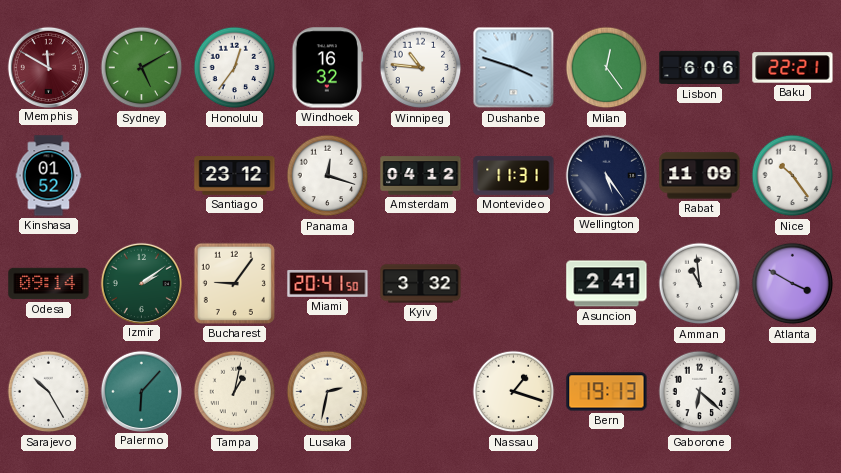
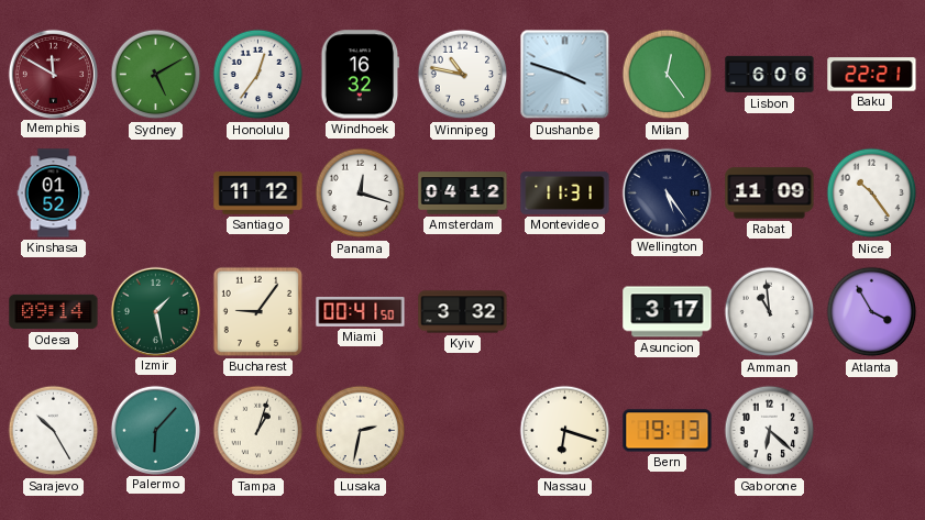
Winnipeg: 10:46 -> 10:47
Santiago: 23:12 -> 11:12
Izmir: 2:09 -> 1:28
Miami: 20:41 -> 00:41
Asuncion: 2:41 -> 3:17
Atlanta: 3:50 -> 3:55
Tampa: 1:02 -> 1:03
Nassau: 1:18 -> 6:18
